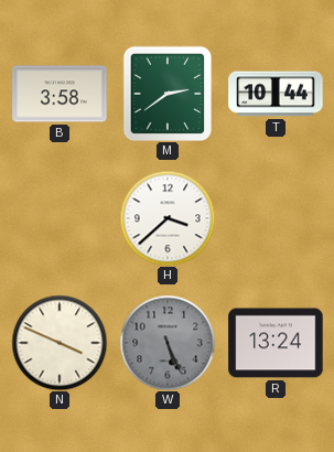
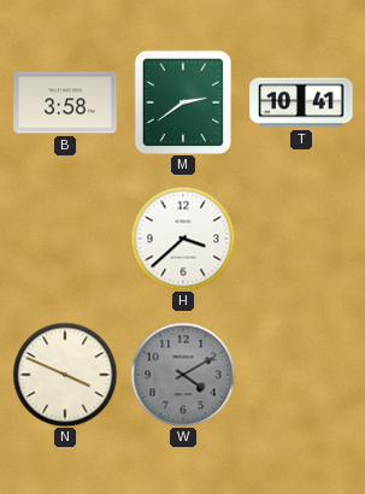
T: 10:44 -> 10:41
W: 5:26 -> 4:10
R: 13:24 -> none
